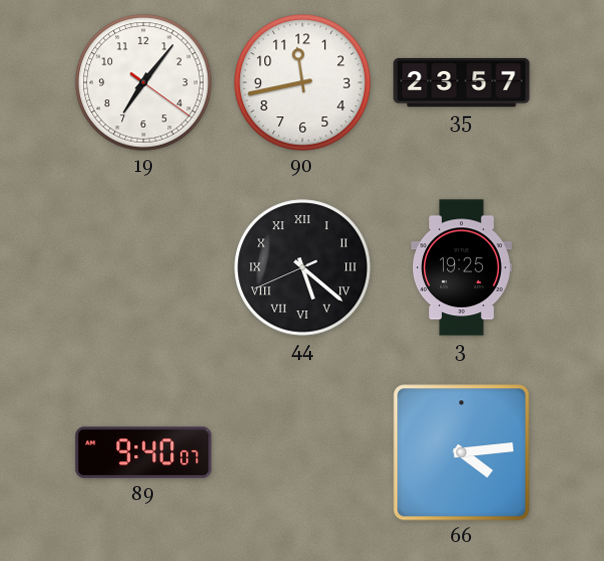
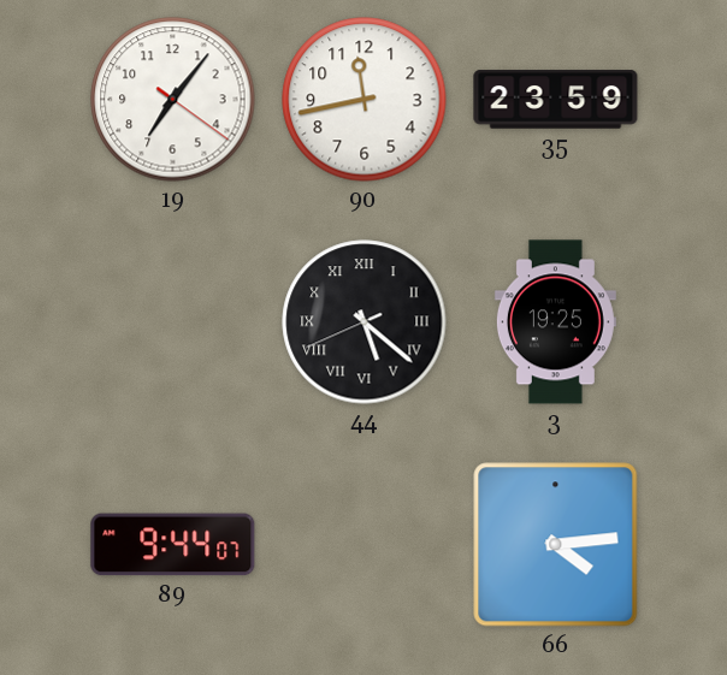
35: 23:57 -> 23:59
89: 9:40 -> 9:44
